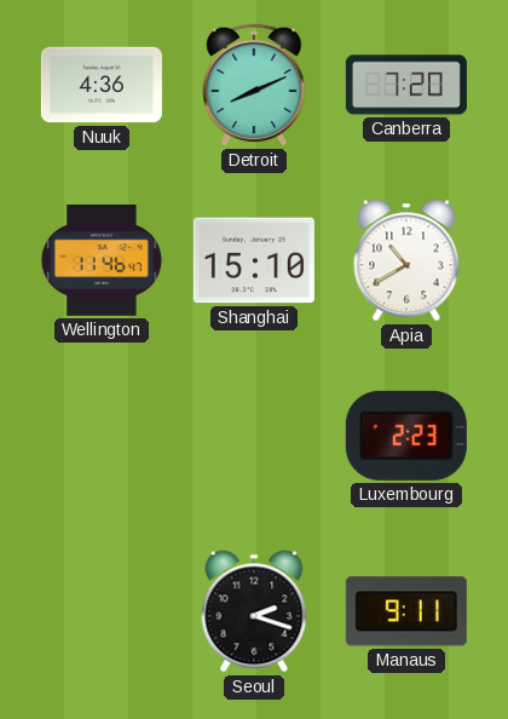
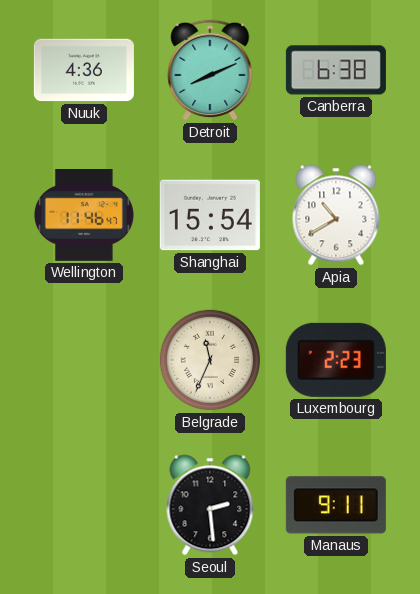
Canberra: 7:20 -> 6:38
Shanghai: 15:10 -> 15:54
Belgrade: none -> 11:34
Seoul: 2:18 -> 2:29
